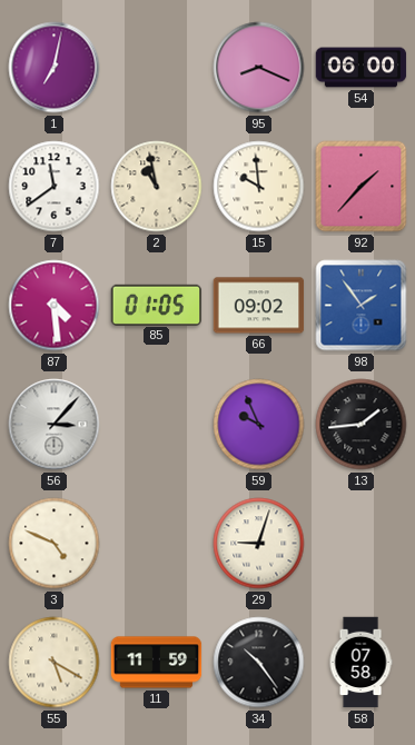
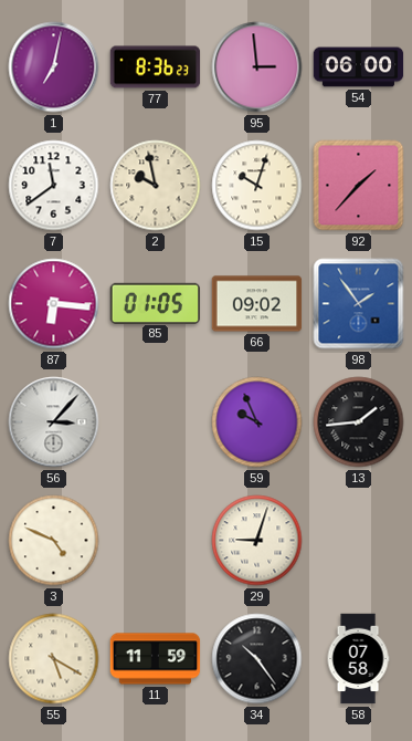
77: none -> 8:36
95: 8:19 -> 2:59
2: 10:58 -> 9:58
15: 9:59 -> 10:03
87: 4:29 -> 6:16
